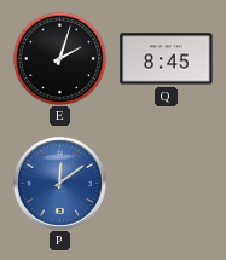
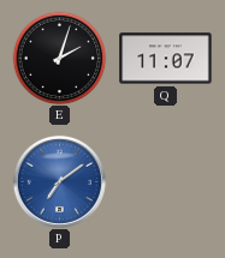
Q: 8:45 -> 11:07
P: 12:09 -> 7:09
